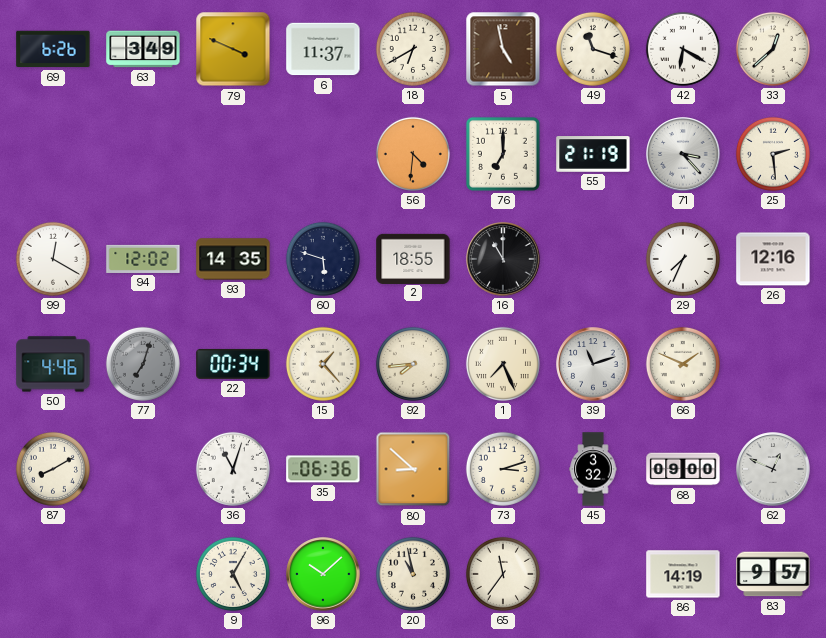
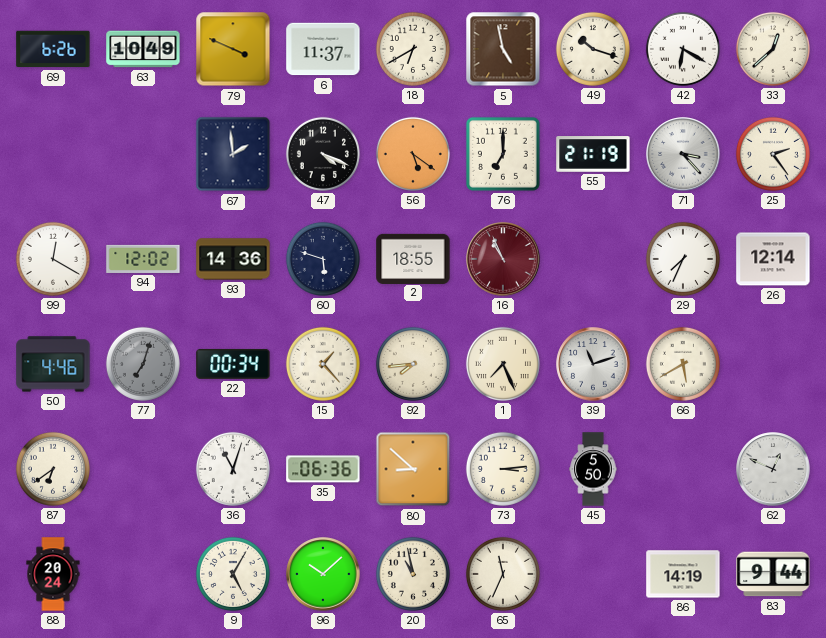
63: 3:49 -> 10:49
49: 11:18 -> 10:18
67: none -> 1:59
47: none -> 4:19
56: 4:31 -> 5:21
25: 2:29 -> 2:24
93: 14:35 -> 14:36
16: 11:00 -> 10:56
16 dial: black -> burgundy
26: 12:16 -> 12:14
66: 1:49 -> 5:40
87: 8:10 -> 6:39
73: 3:12 -> 3:14
45: 3:32 -> 5:50
68: 09:00 -> none
88: none -> 20:24
65: 11:36 -> 11:34
83: 9:57 -> 9:44
